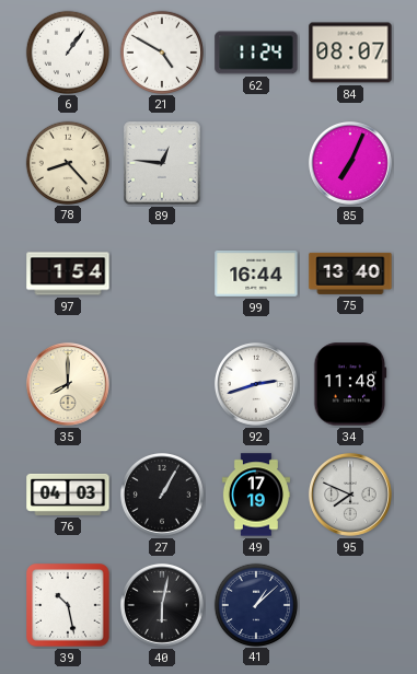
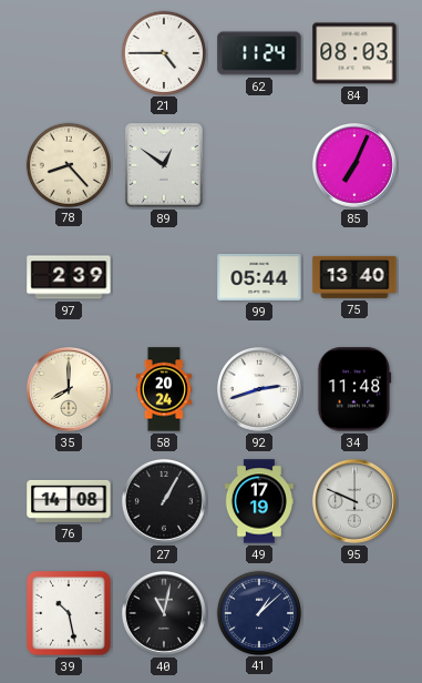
6: 1:06 -> none
21: 4:50 -> 4:45
84: 08:07 -> 08:03
89: 12:46 -> 12:51
97: 1:54 -> 2:39
99: 16:44 -> 05:44
58: none -> 20:24
76: 04:03 -> 14:08
95: 7:49 -> 9:49
40: 6:02 -> 11:02
